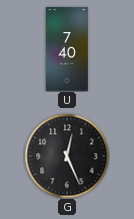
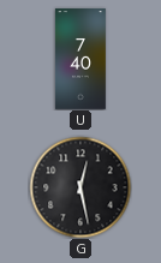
G: 12:26 -> 12:28
